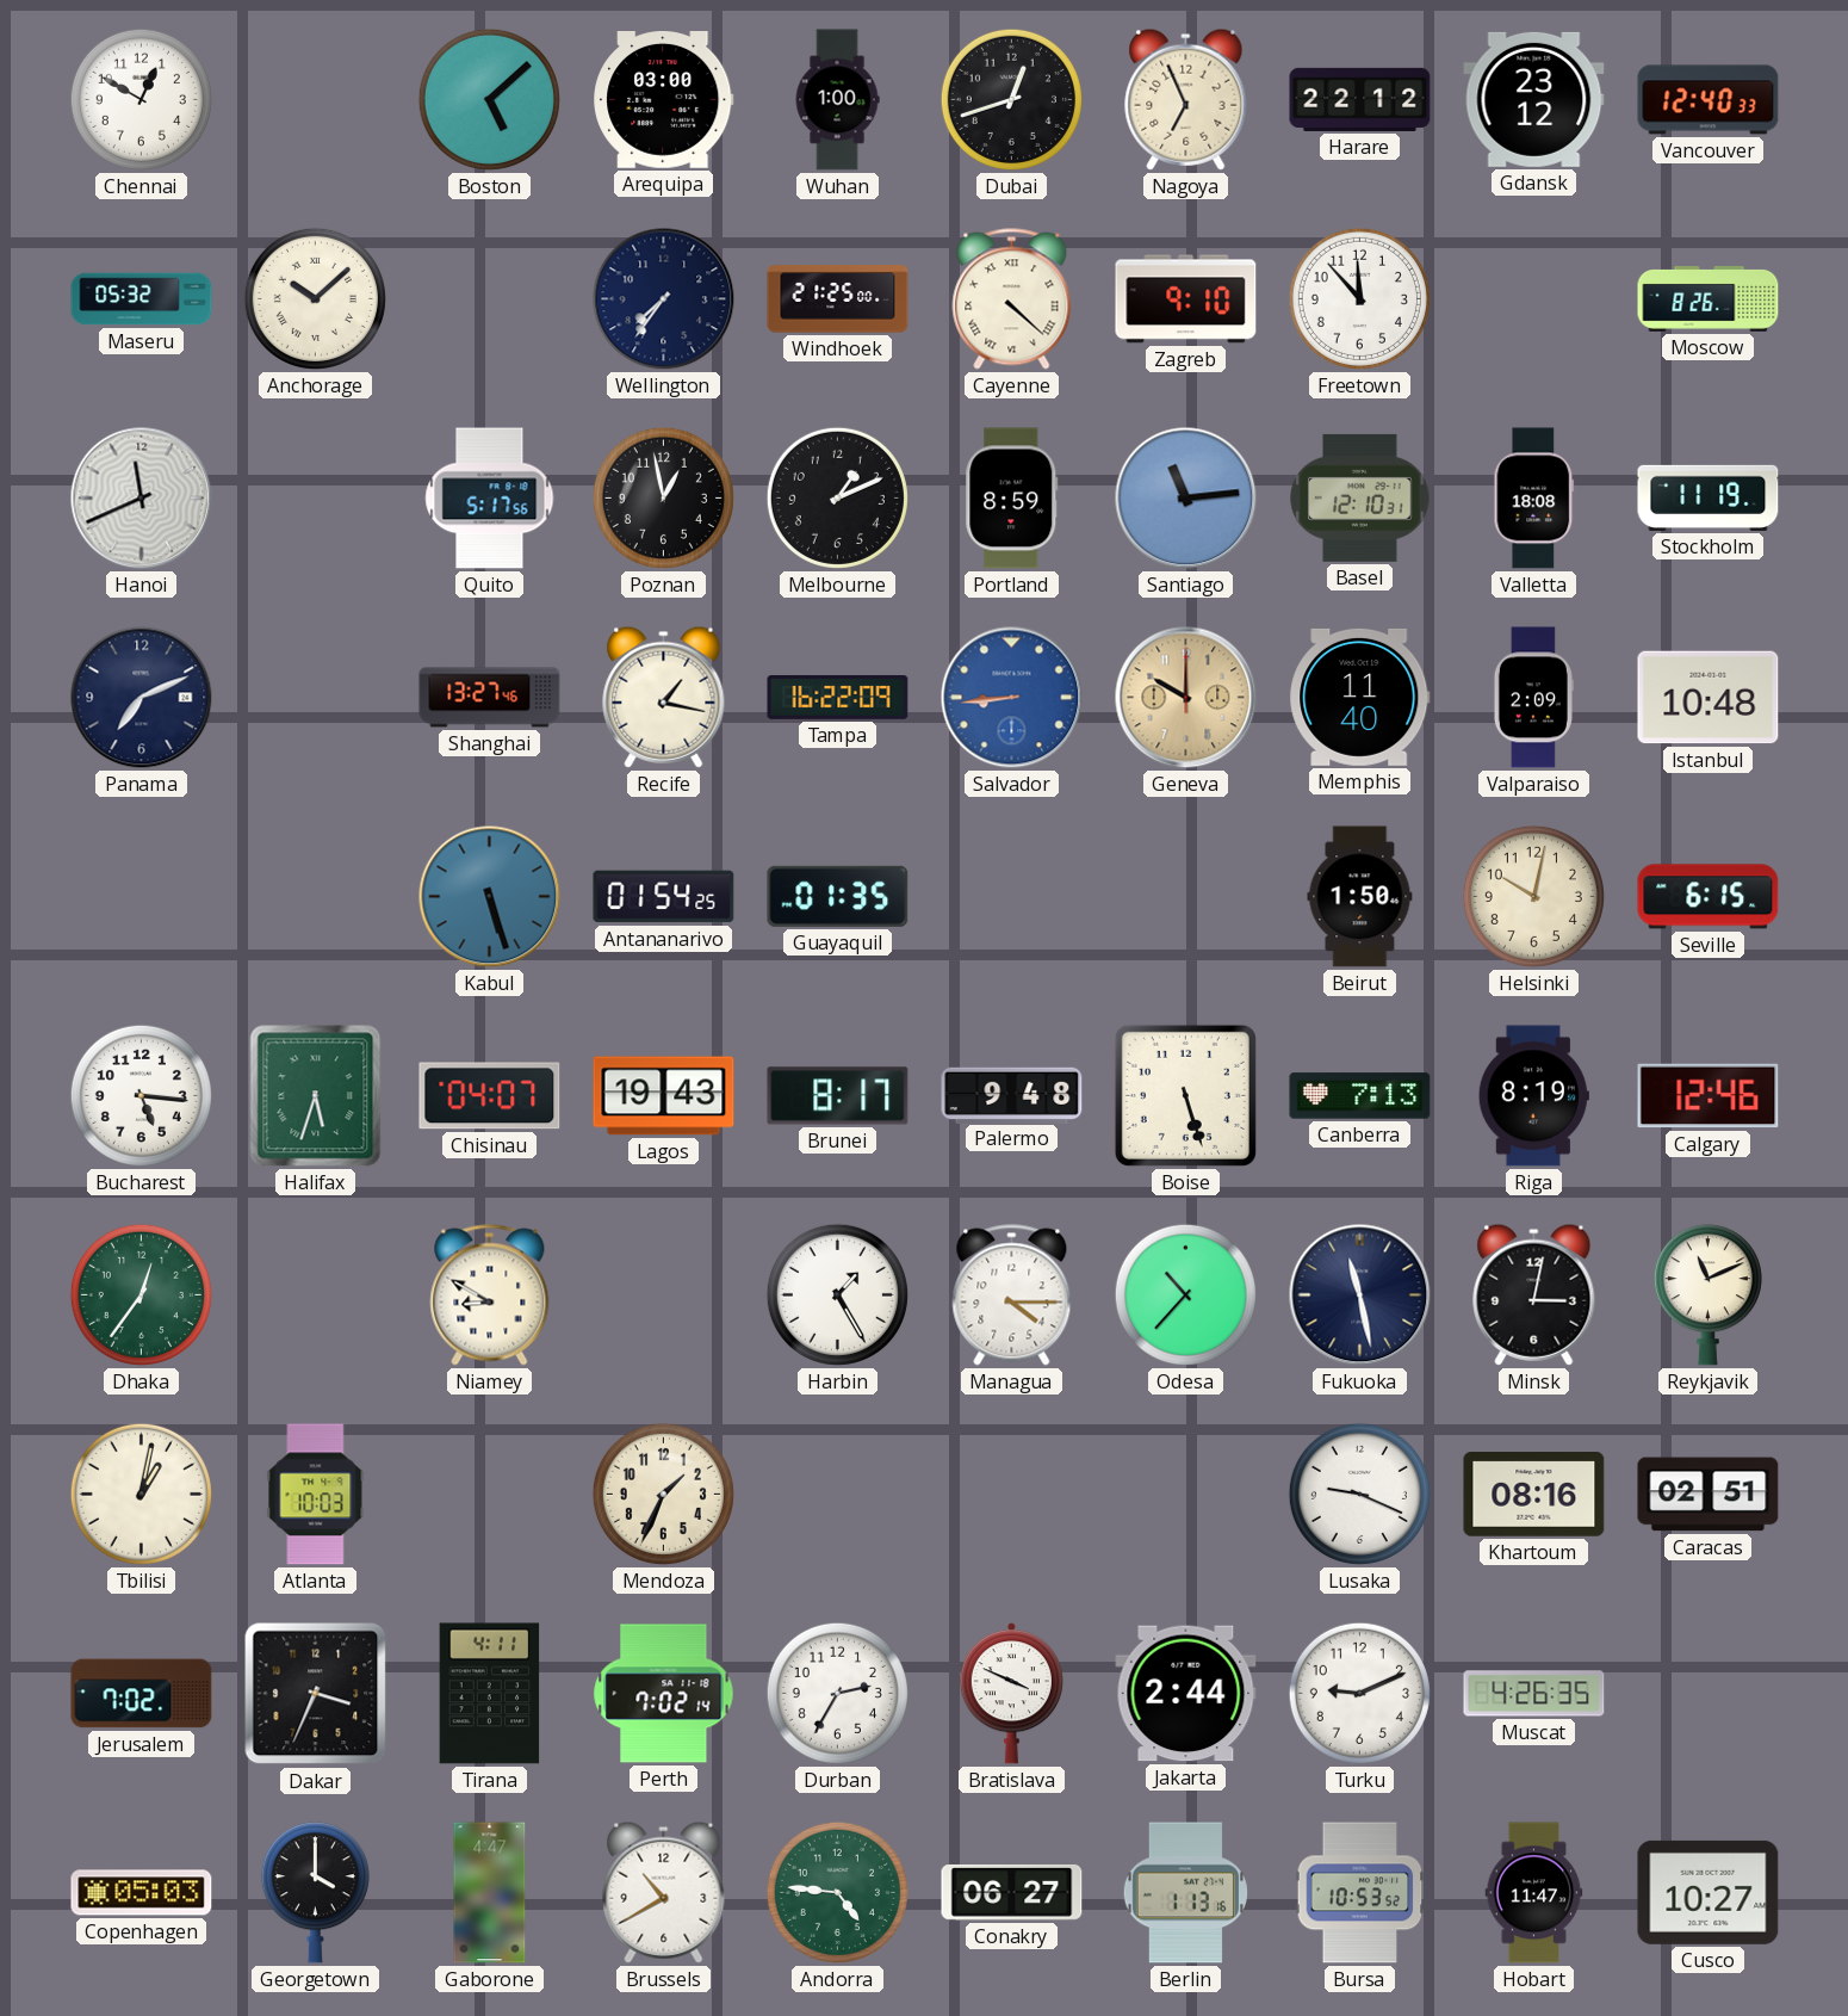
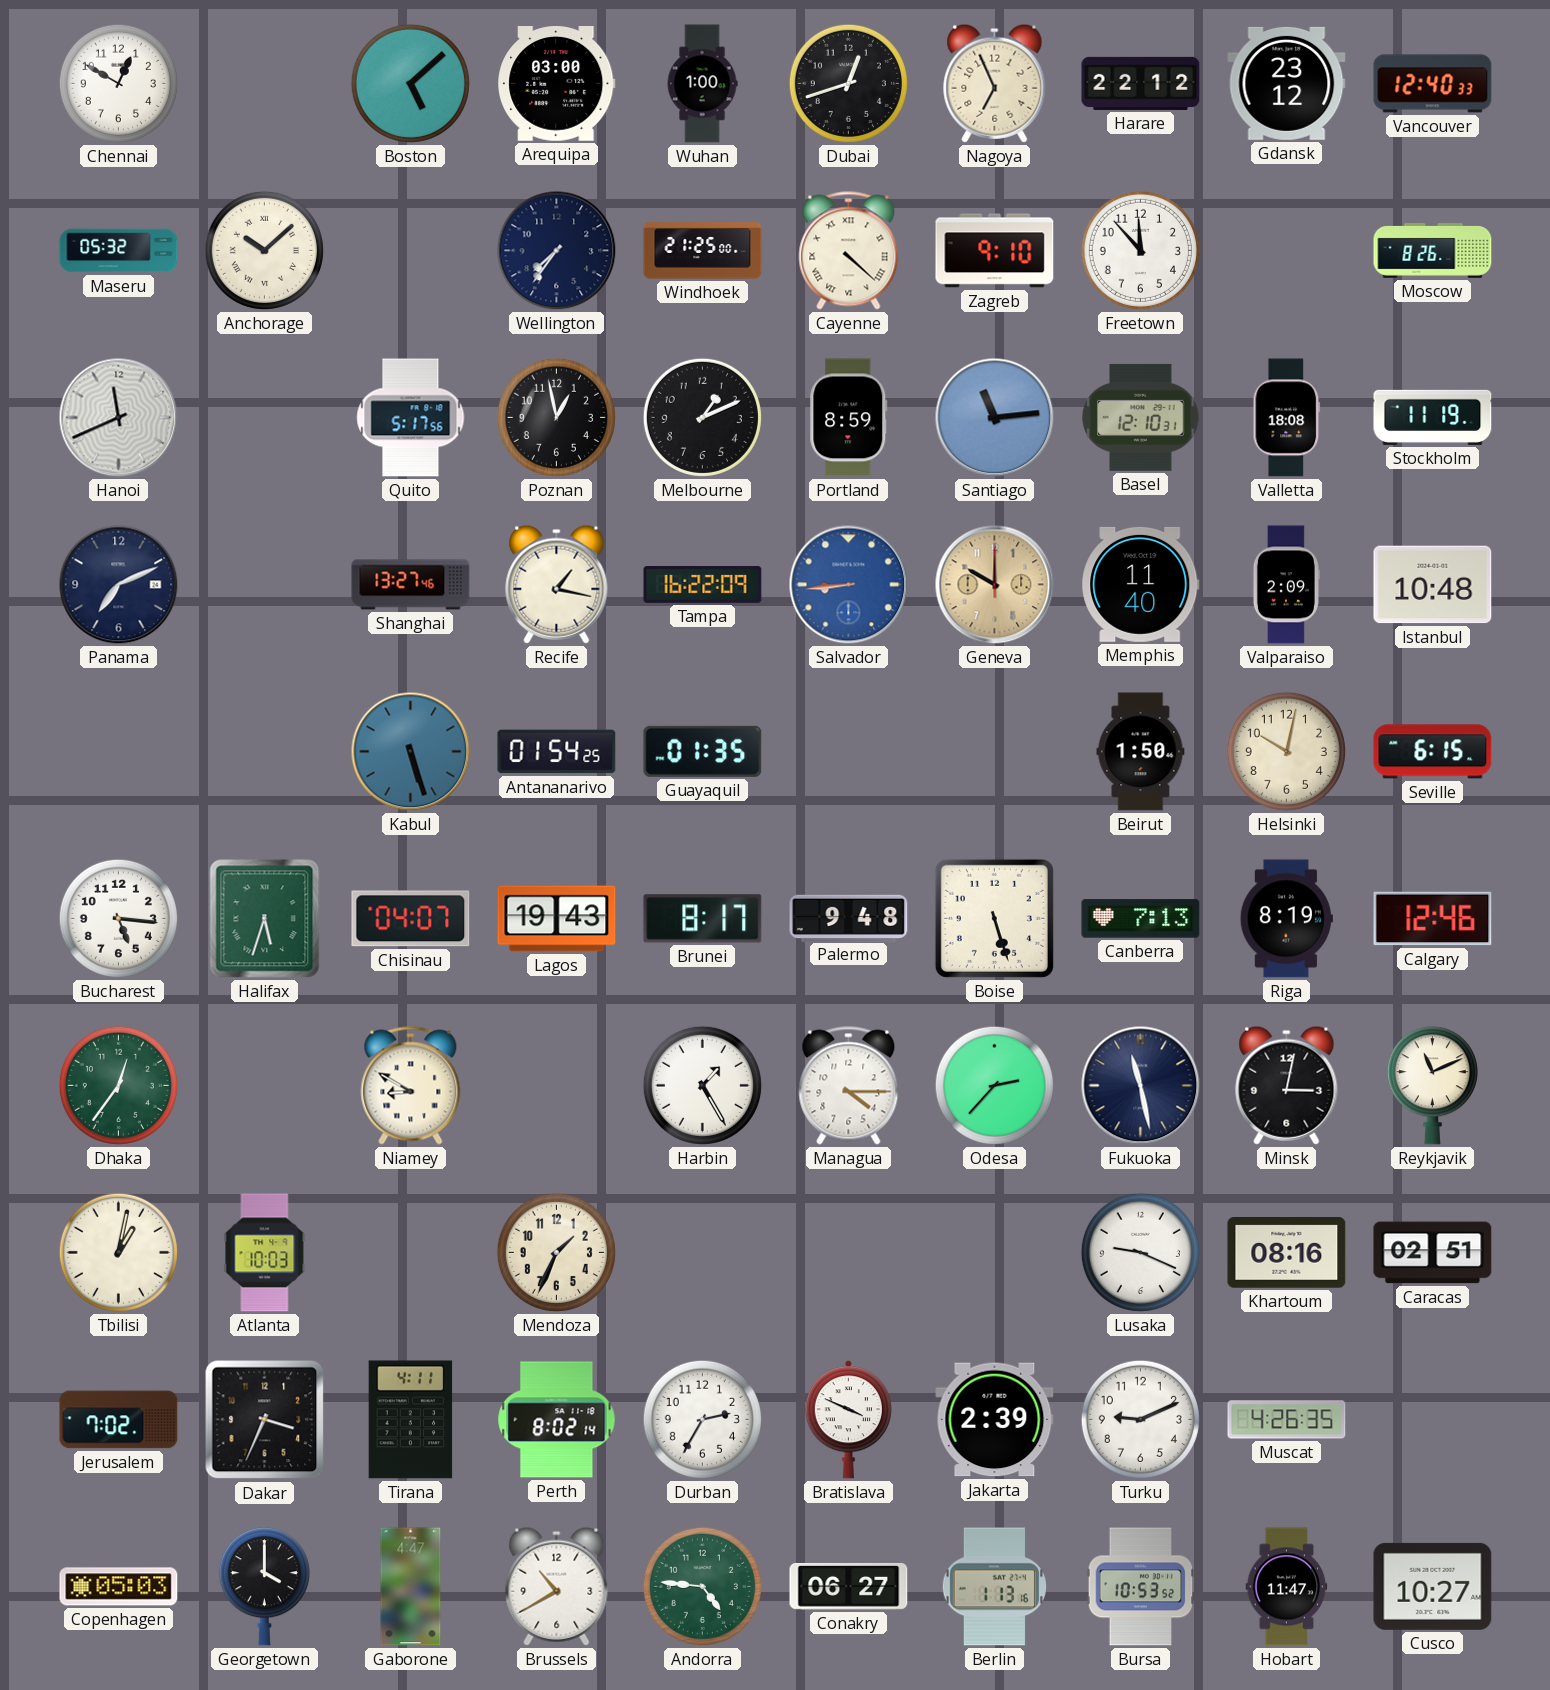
Odesa: 10:37 -> 2:37
Perth: 7:02 -> 8:02
Jakarta: 2:44 -> 2:39
